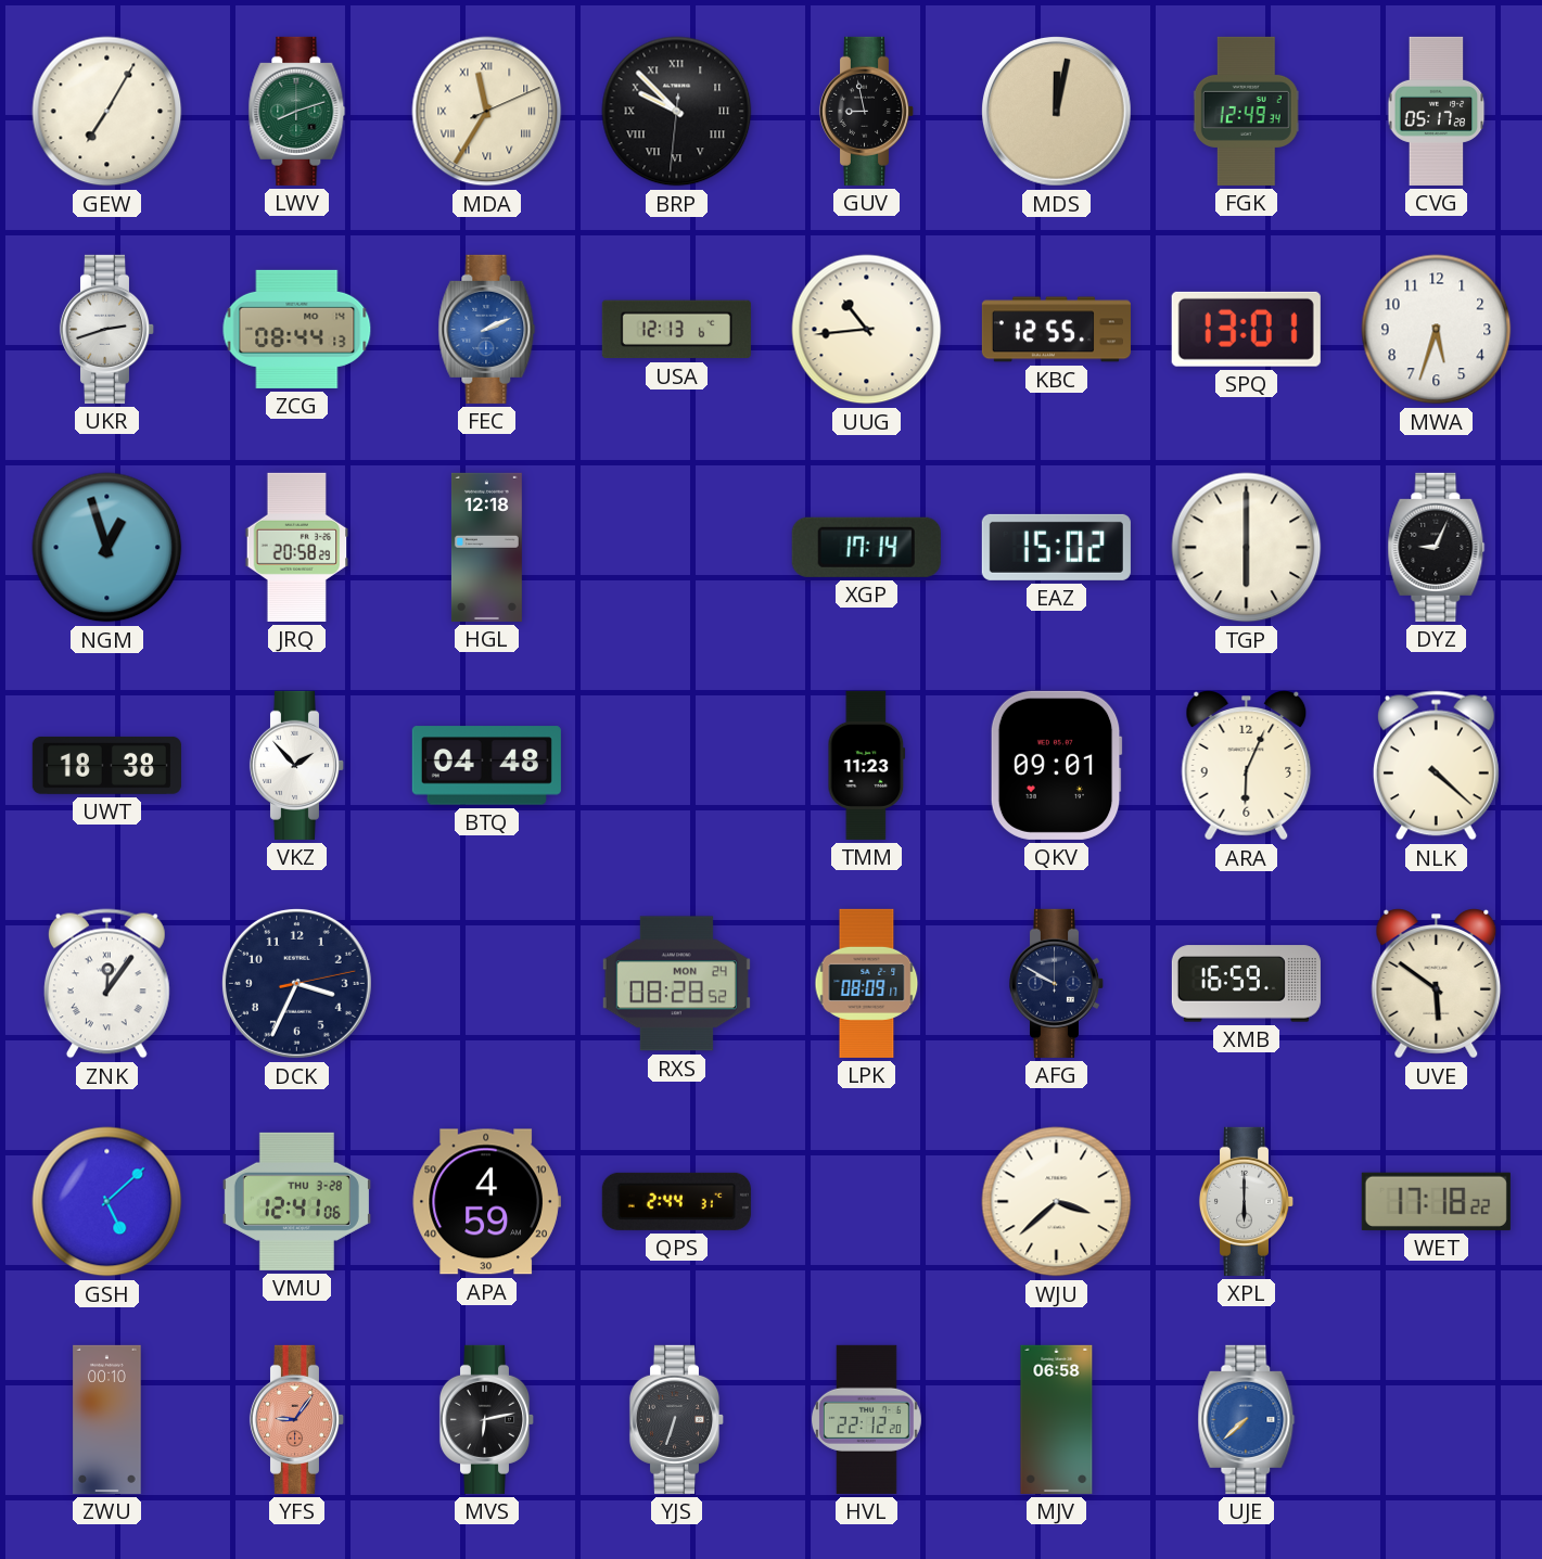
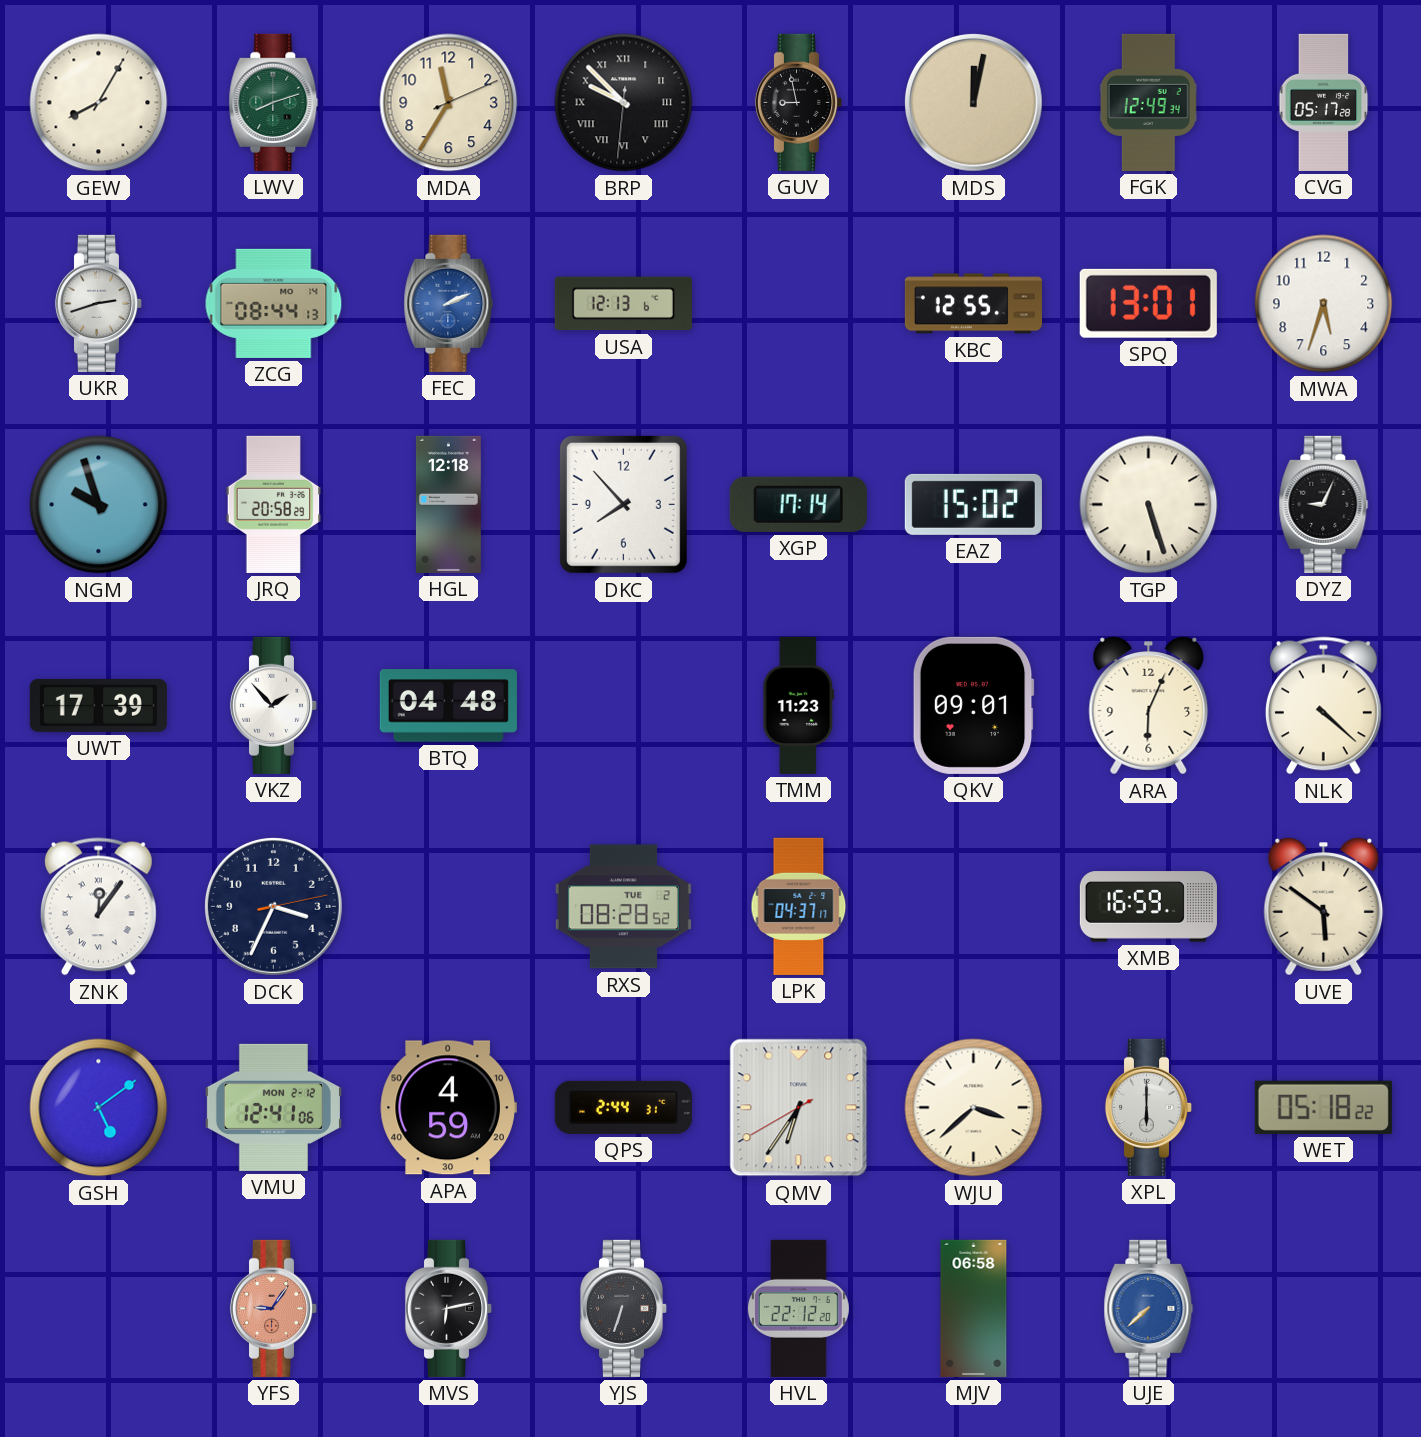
GEW: 7:05 -> 8:05
MDA numerals: Roman -> Arabic
UUG: 10:44 -> none
NGM: 12:57 -> 9:57
DKC: none -> 7:53
TGP: 6:00 -> 5:27
UWT: 18:38 -> 17:39
RXS date: MON 24 -> TUE 2
LPK: 08:09 -> 04:37
AFG: 9:50 -> none
GSH: 5:08 -> 5:09
VMU date: THU 3-28 -> MON 2-12
QMV: none -> 6:35
WET: 17:18 -> 05:18
ZWU: 00:10 -> none
